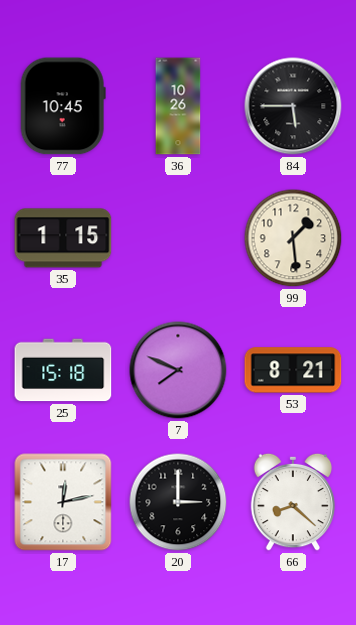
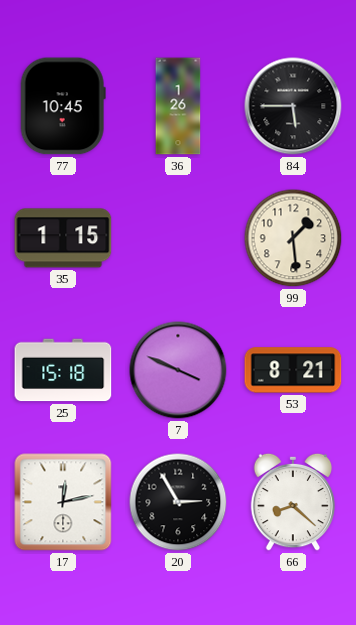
36: 10:26 -> 1:26
7: 7:49 -> 3:49
20: 3:00 -> 2:55
